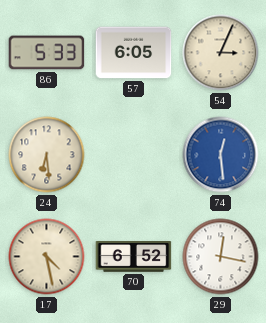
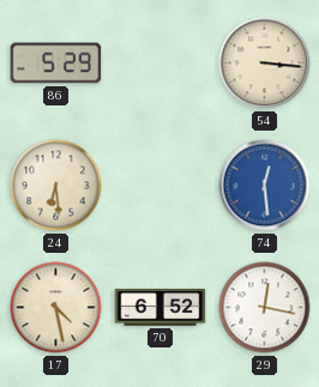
86: 5:33 -> 5:29
57: 6:05 -> none
54: 3:04 -> 3:16
